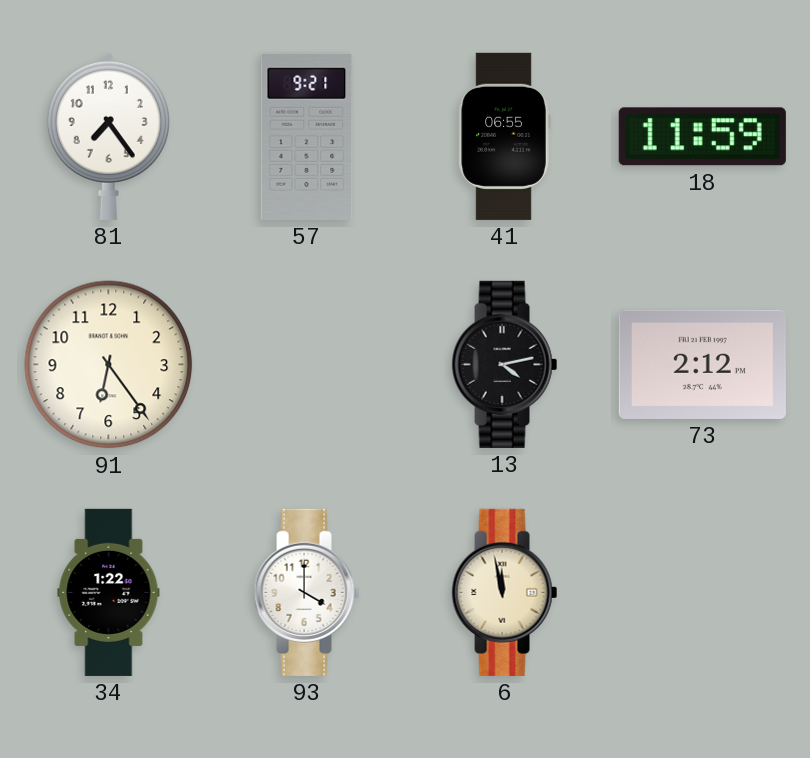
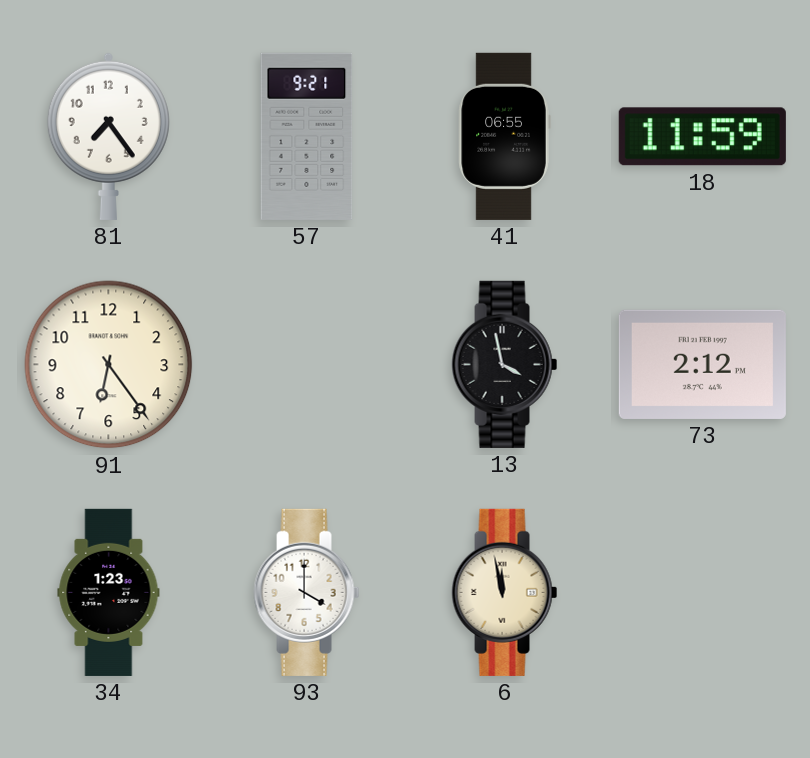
13: 4:13 -> 3:58
34: 1:22 -> 1:23
